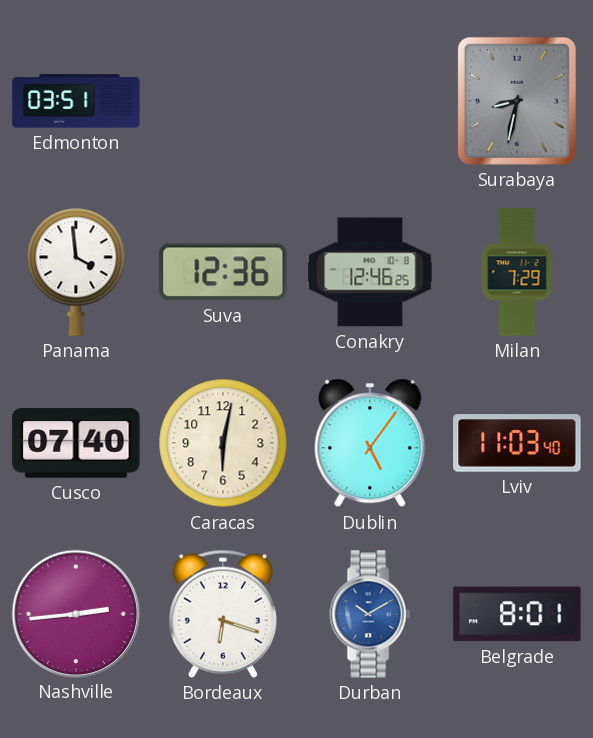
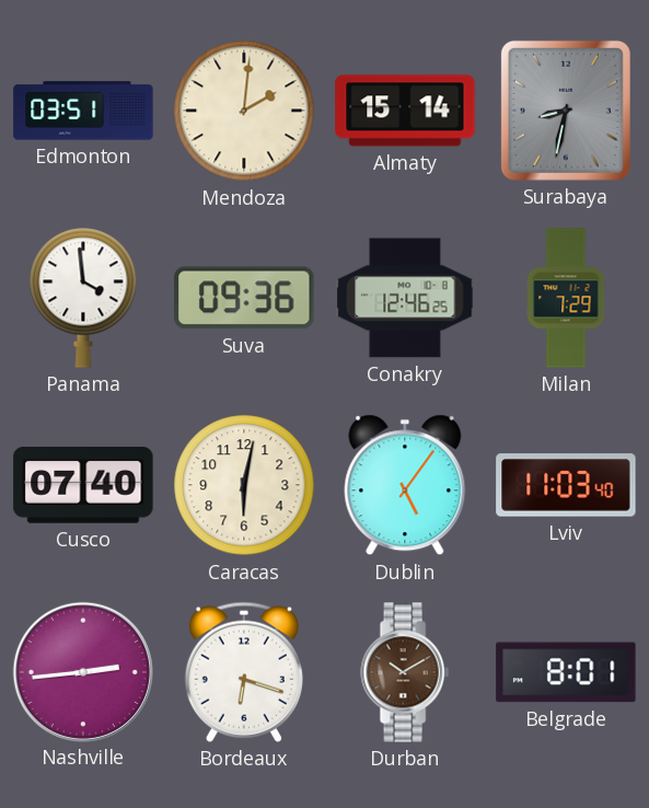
Mendoza: none -> 2:01
Almaty: none -> 15:14
Suva: 12:36 -> 09:36
Durban dial: blue -> brown
